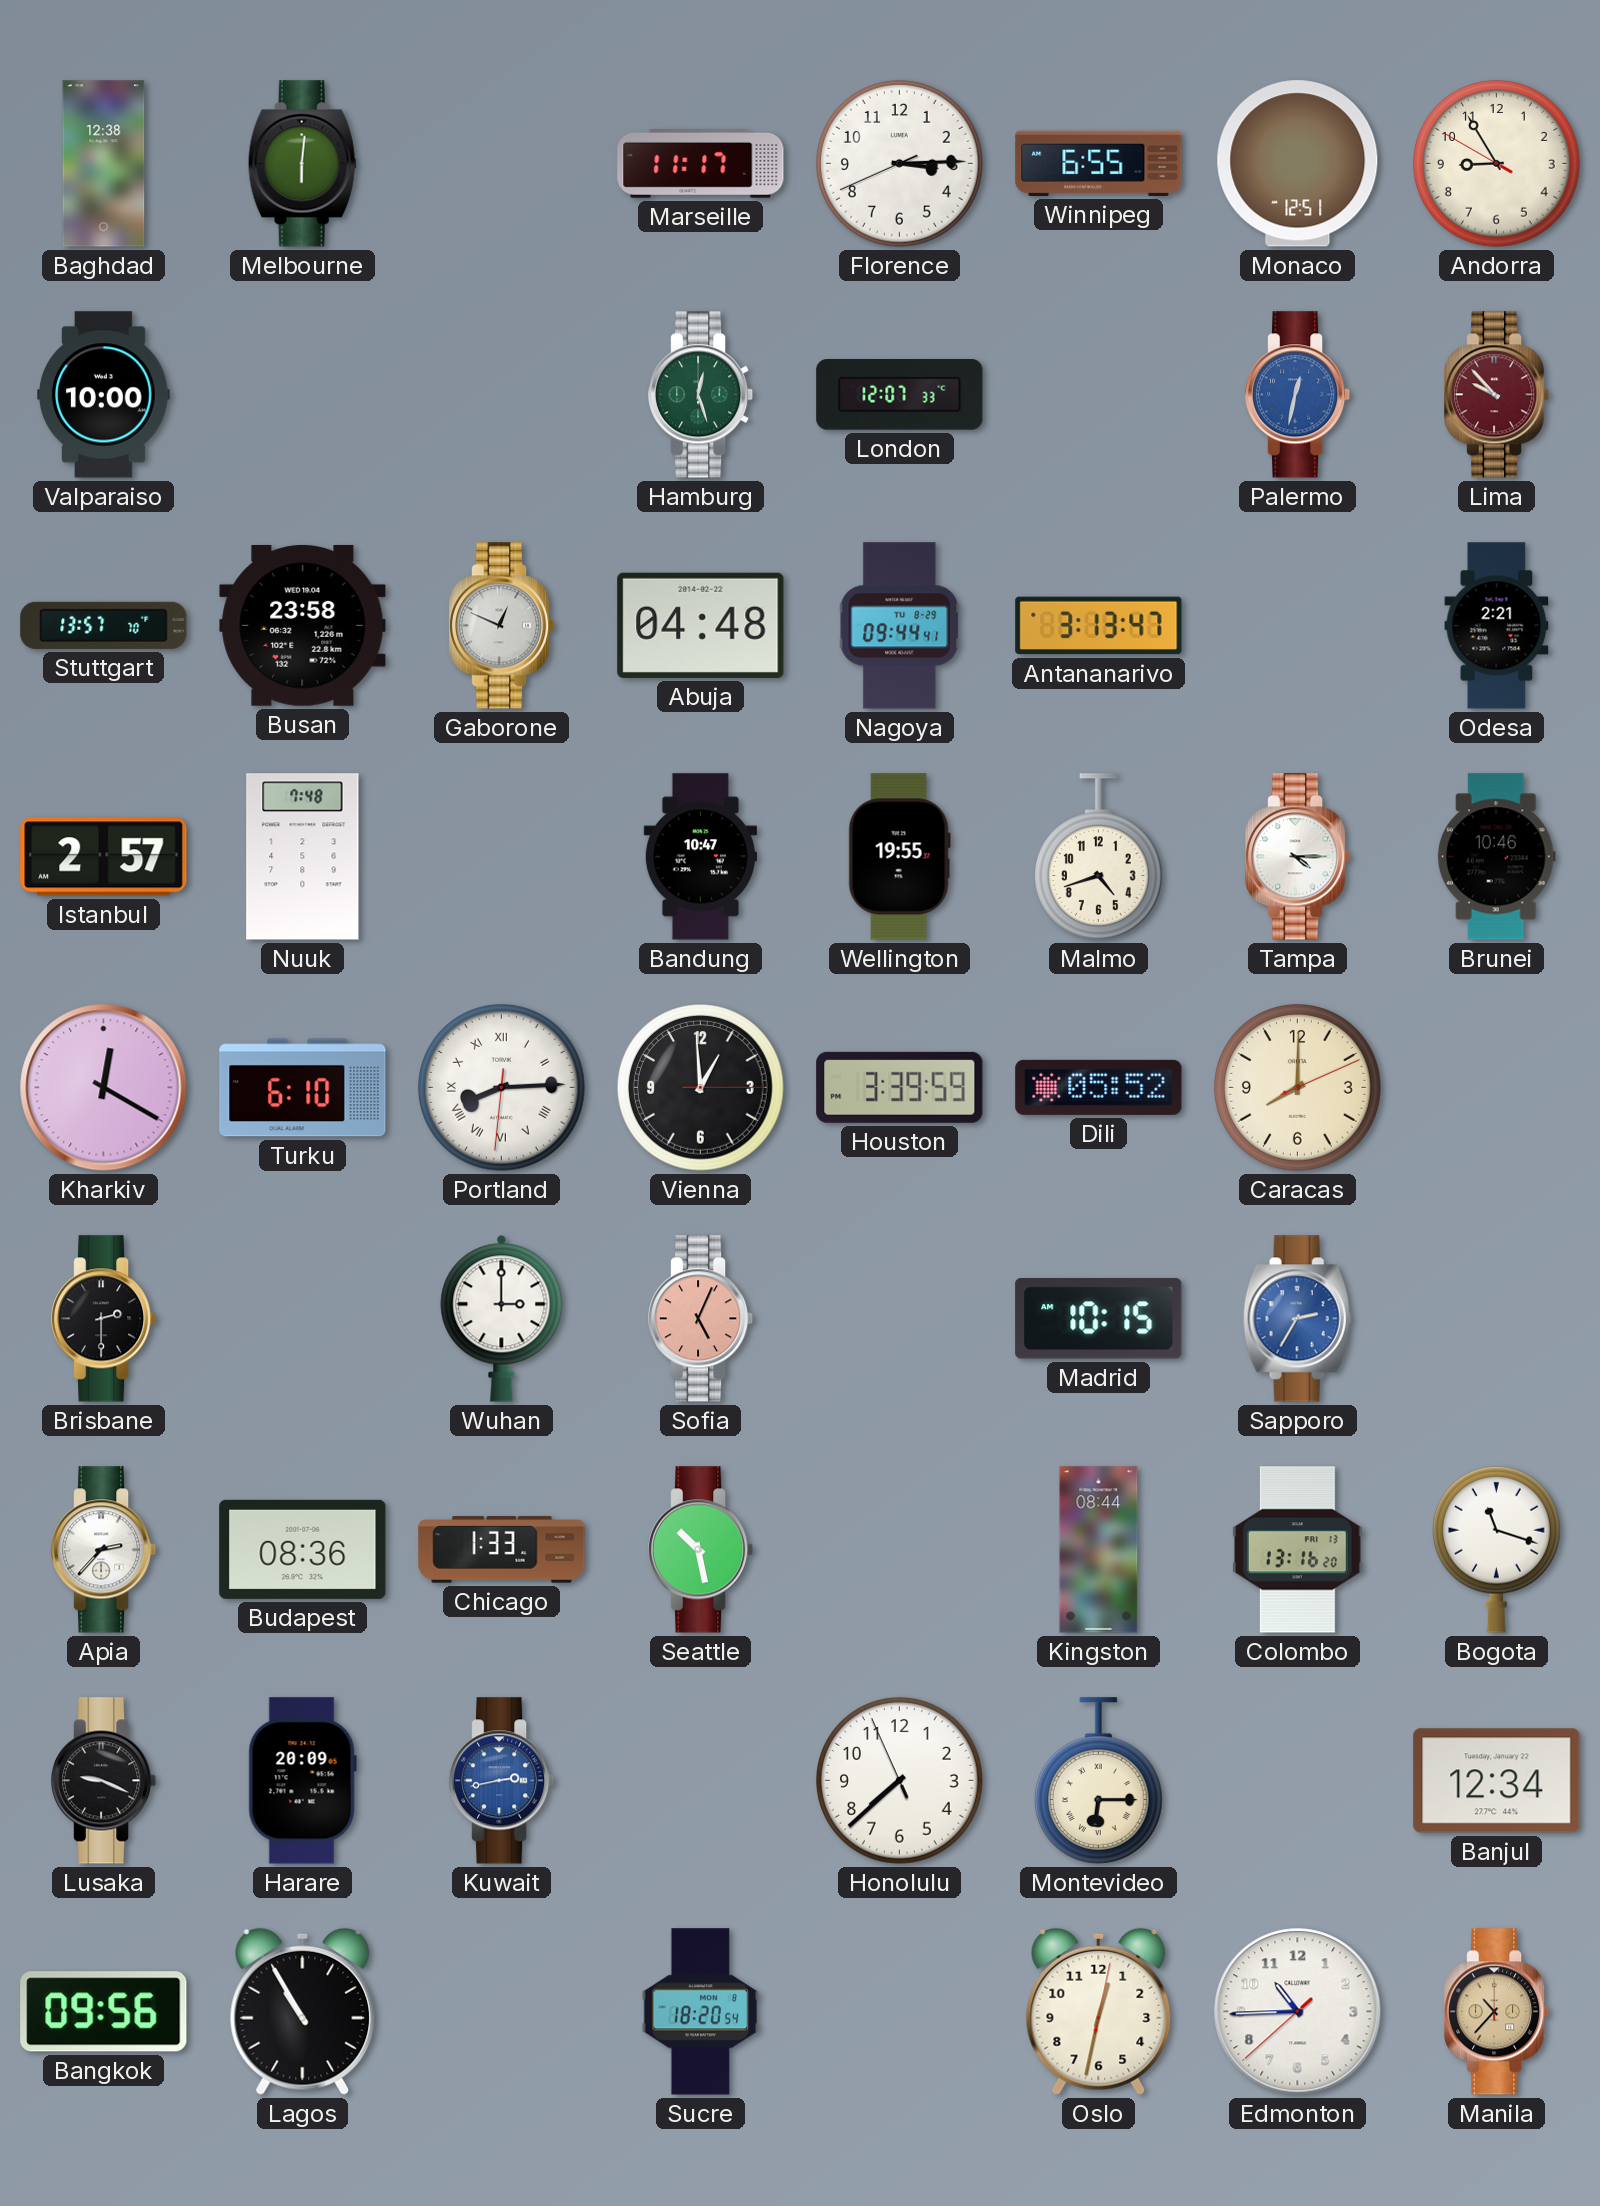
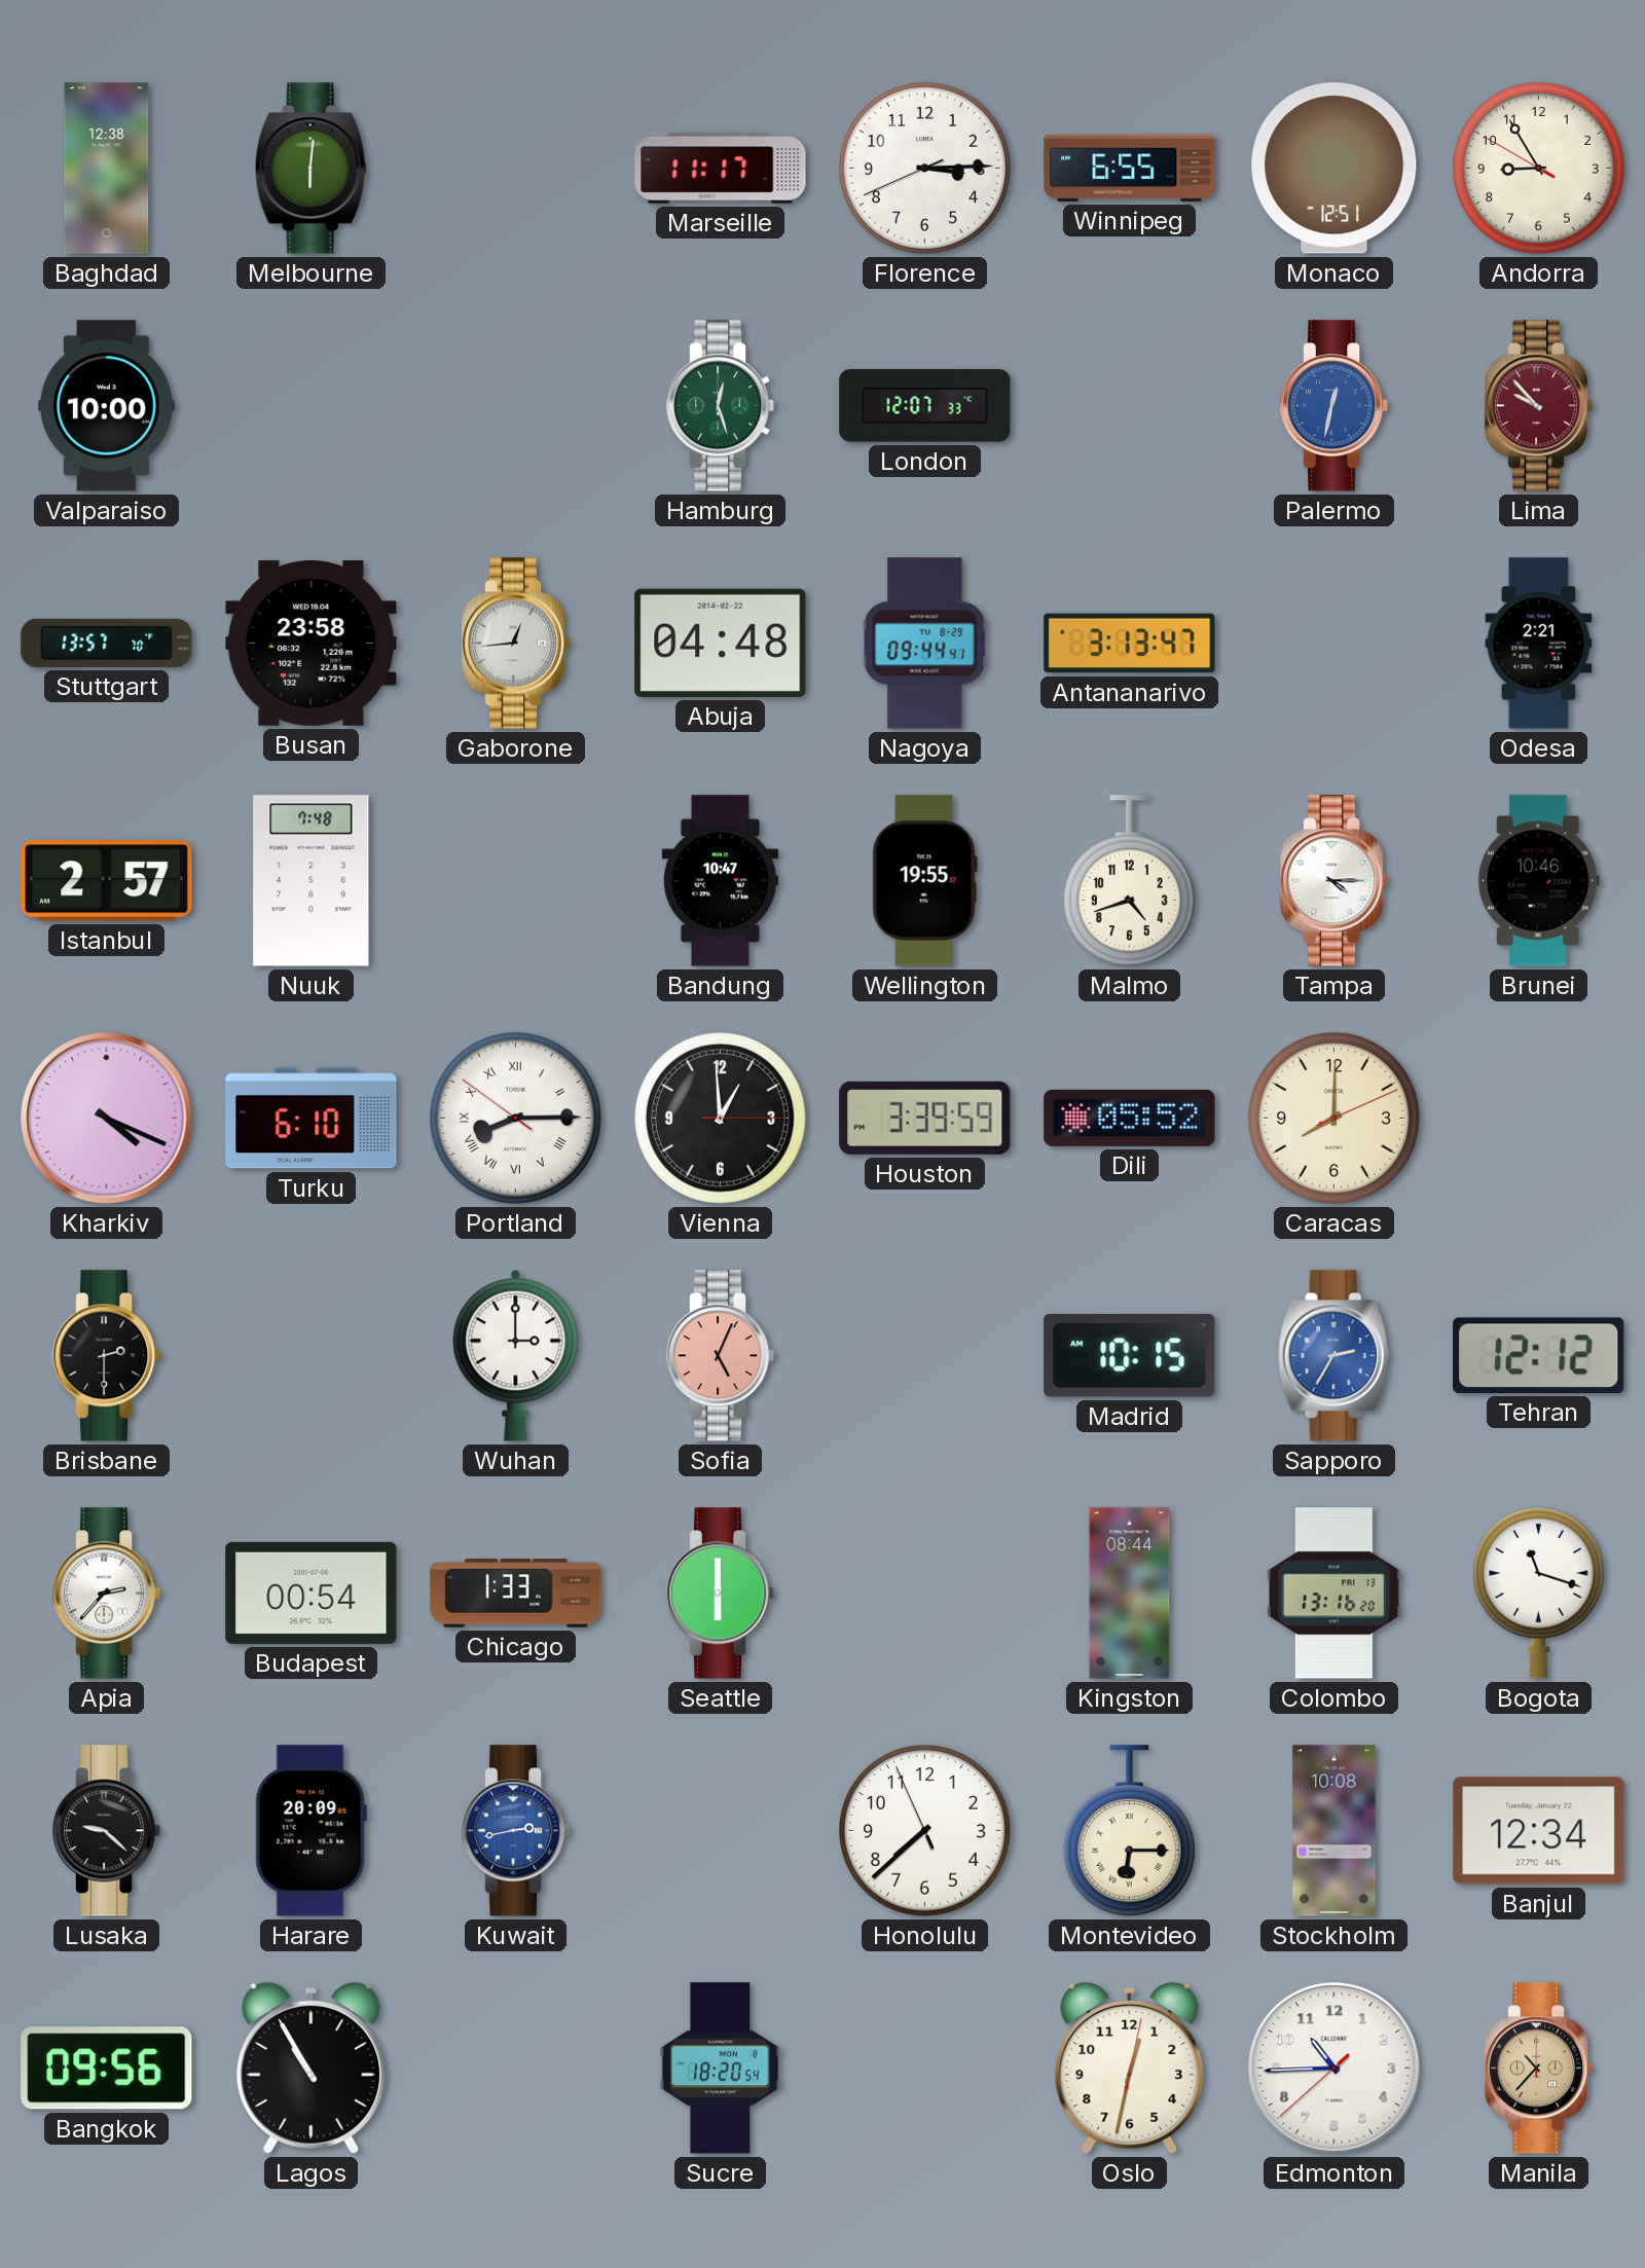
Gaborone: 12:49 -> 12:44
Kharkiv: 12:20 -> 4:19
Portland: 8:14:31 -> 8:14:51
Tehran: none -> 12:12
Budapest: 08:36 -> 00:54
Seattle: 10:28 -> 6:00
Lusaka: 9:19 -> 9:22
Stockholm: none -> 10:08
